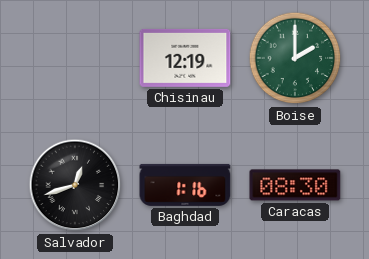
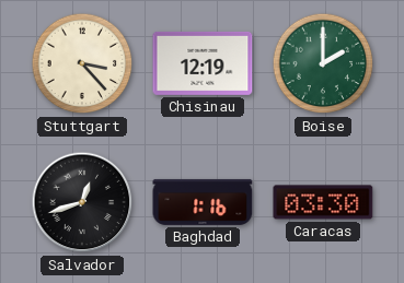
Stuttgart: none -> 3:23
Caracas: 08:30 -> 03:30
